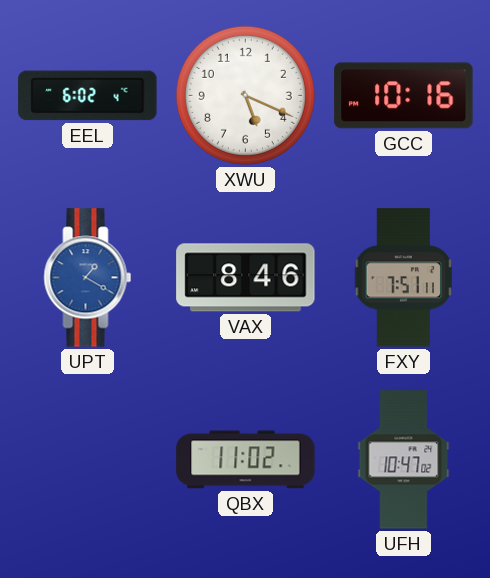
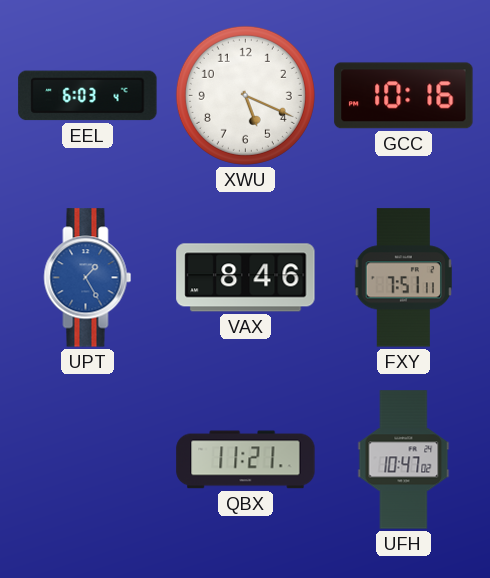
EEL: 6:02 -> 6:03
UPT: 1:20 -> 1:25
QBX: 11:02 -> 11:21
